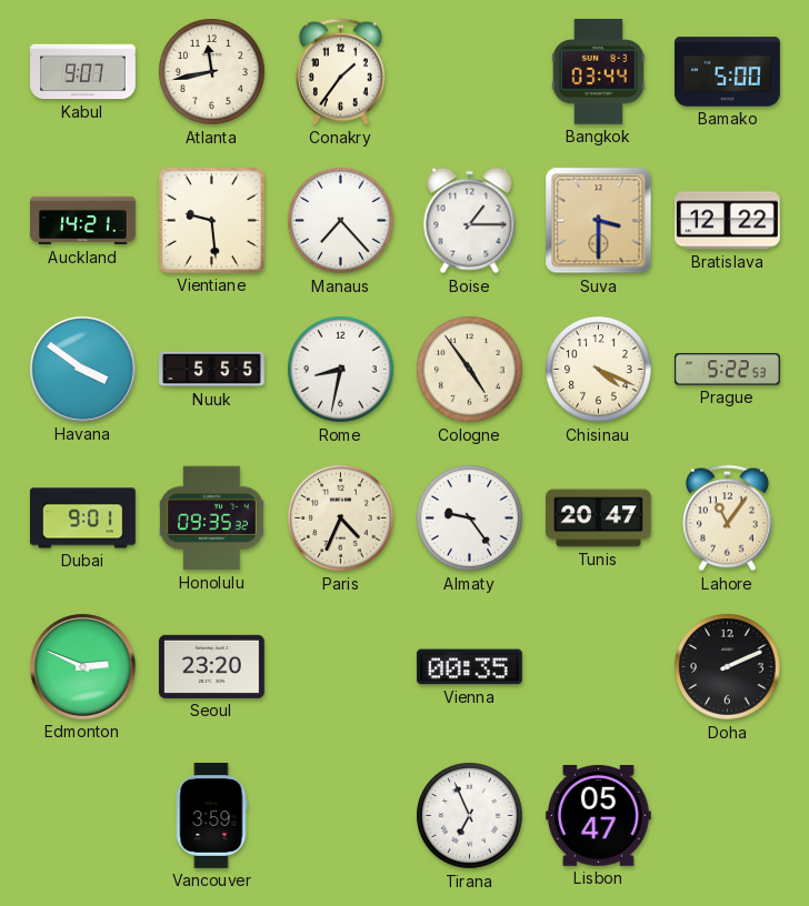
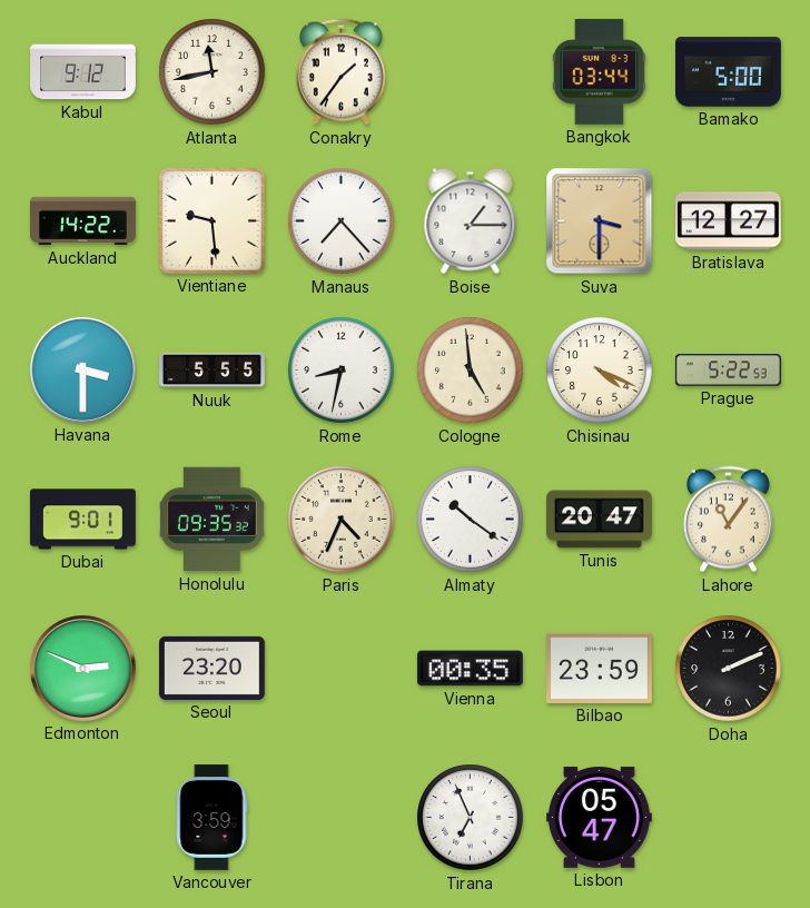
Kabul: 9:07 -> 9:12
Auckland: 14:21 -> 14:22
Bratislava: 12:22 -> 12:27
Havana: 3:51 -> 3:30
Cologne: 4:54 -> 4:59
Almaty: 9:24 -> 10:21
Bilbao: none -> 23:59
